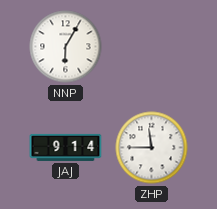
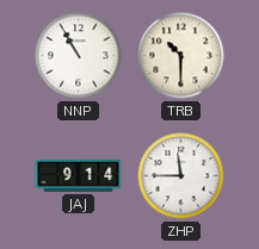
NNP: 6:05 -> 10:55
TRB: none -> 10:30
